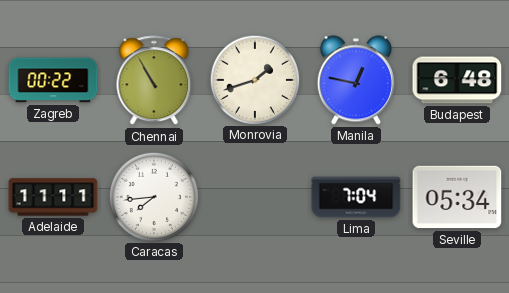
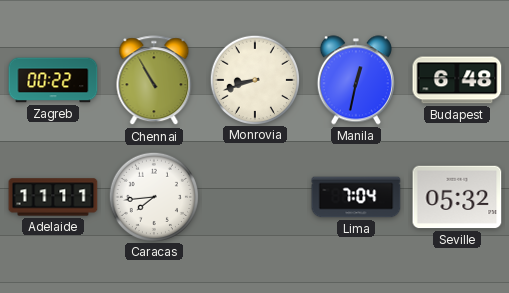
Monrovia: 1:42 -> 8:42
Manila: 12:47 -> 12:32
Seville: 05:34 -> 05:32
